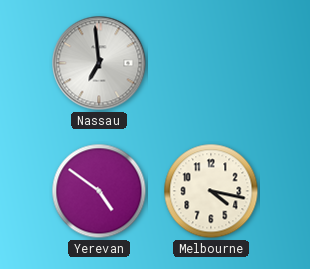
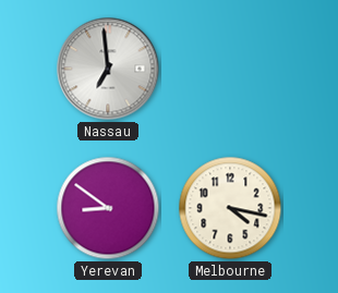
Yerevan: 4:51 -> 8:51
